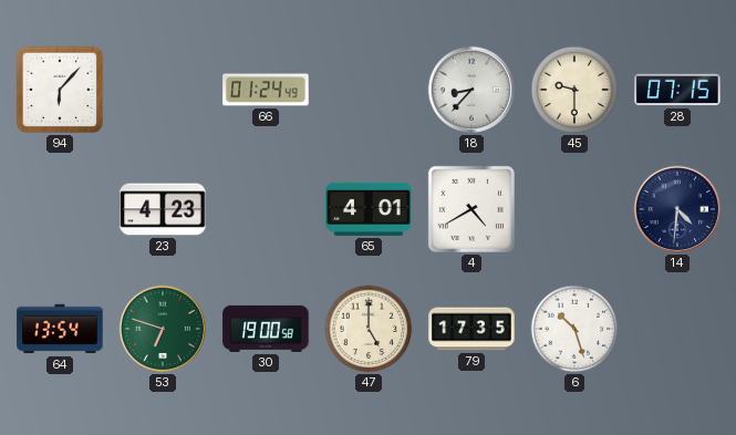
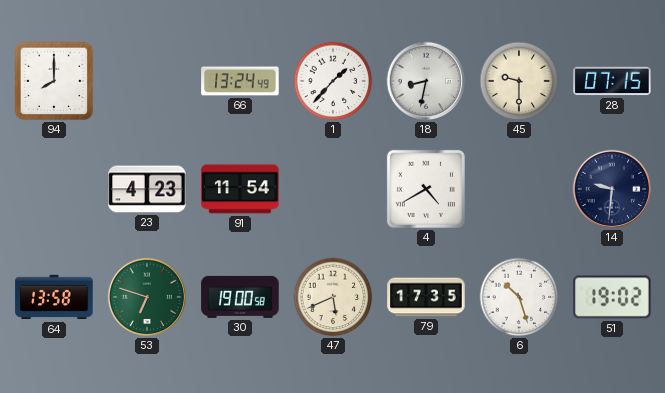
94: 6:07 -> 8:00
66: 01:24 -> 13:24
1: none -> 1:37
18: 8:37 -> 8:32
91: none -> 11:54
65: 4:01 -> none
14: 4:31 -> 9:31
64: 13:54 -> 13:58
47: 5:00 -> 5:41
51: none -> 19:02
